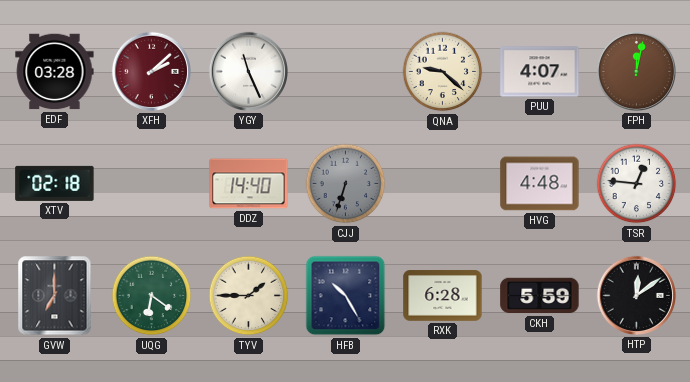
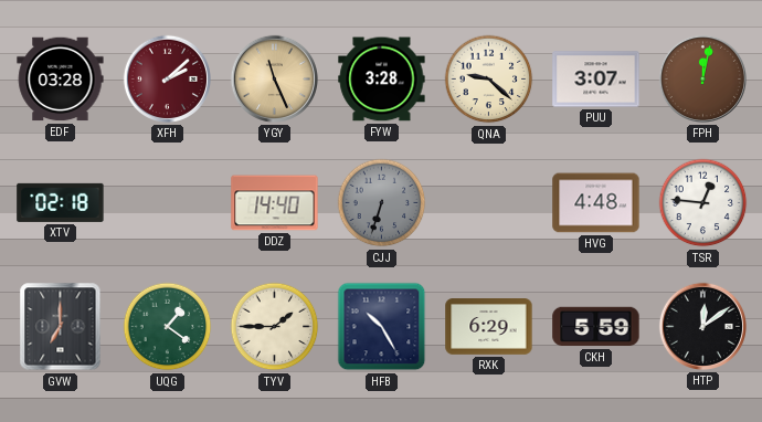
YGY dial: white -> champagne
FYW: none -> 3:28
PUU: 4:07 -> 3:07
UQG: 6:21 -> 1:21
RXK: 6:28 -> 6:29
